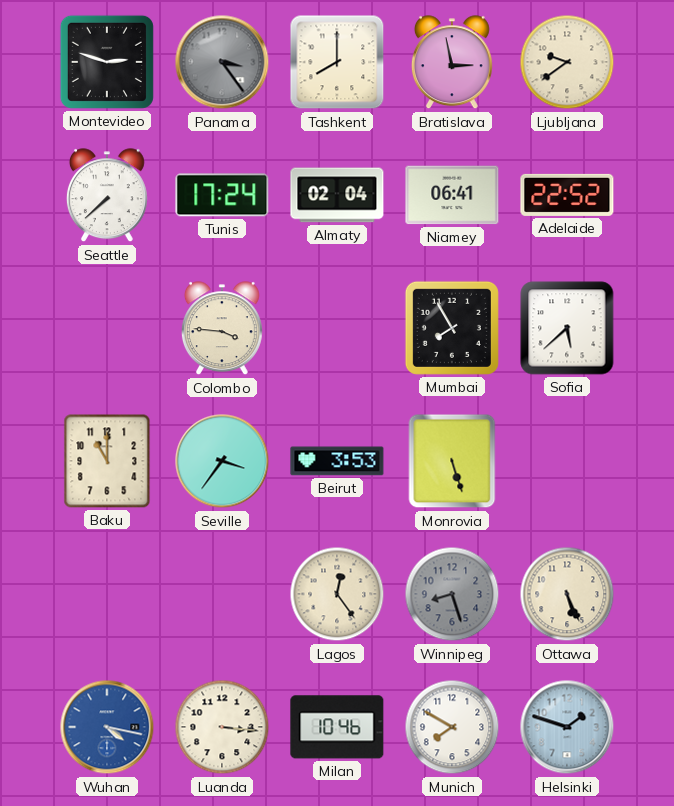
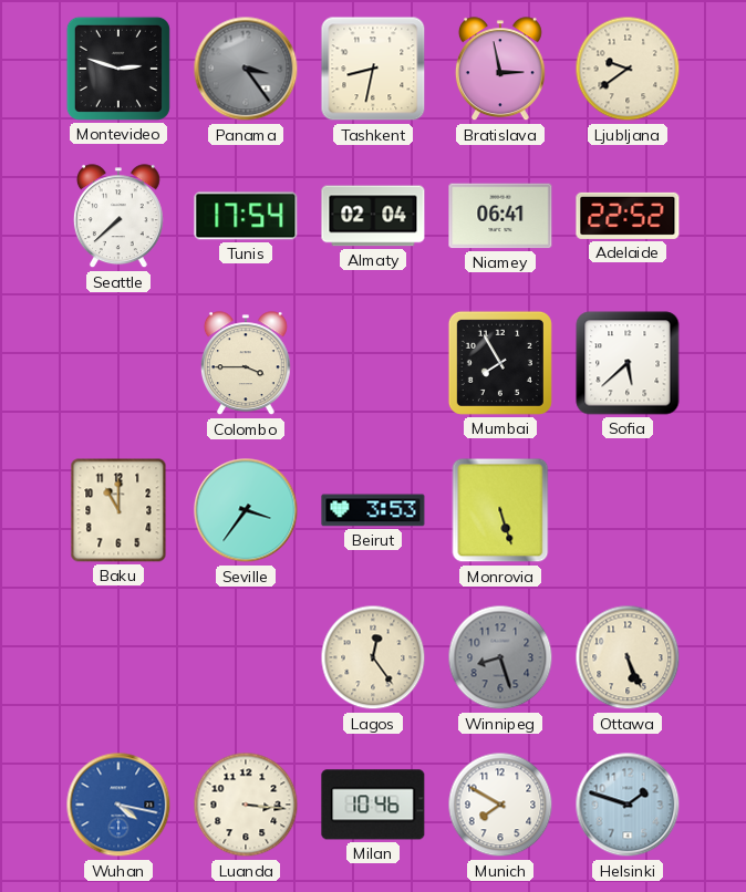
Tashkent: 8:00 -> 8:32
Tunis: 17:24 -> 17:54
Colombo: 3:46 -> 3:45
